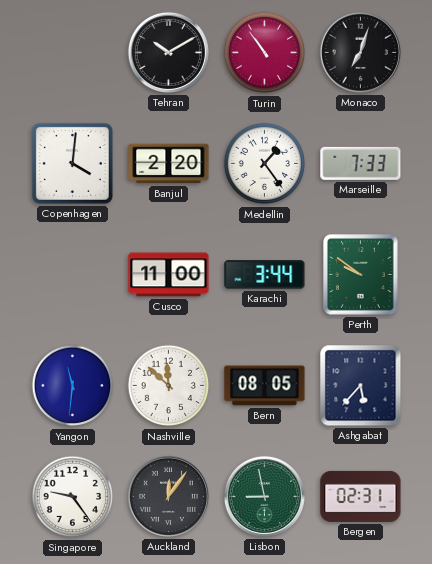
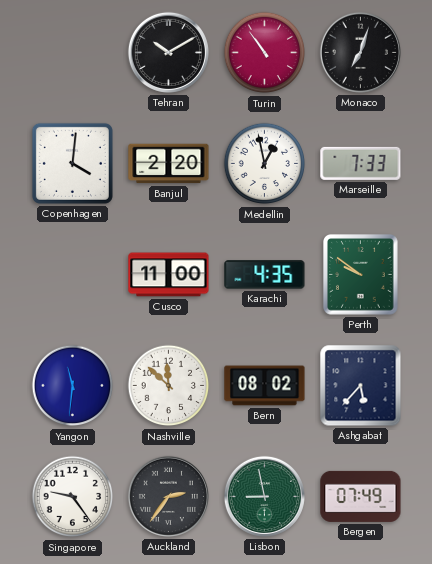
Medellin: 1:24 -> 12:58
Karachi: 3:44 -> 4:35
Bern: 08:05 -> 08:02
Auckland: 12:06 -> 2:36
Bergen: 02:31 -> 07:49
